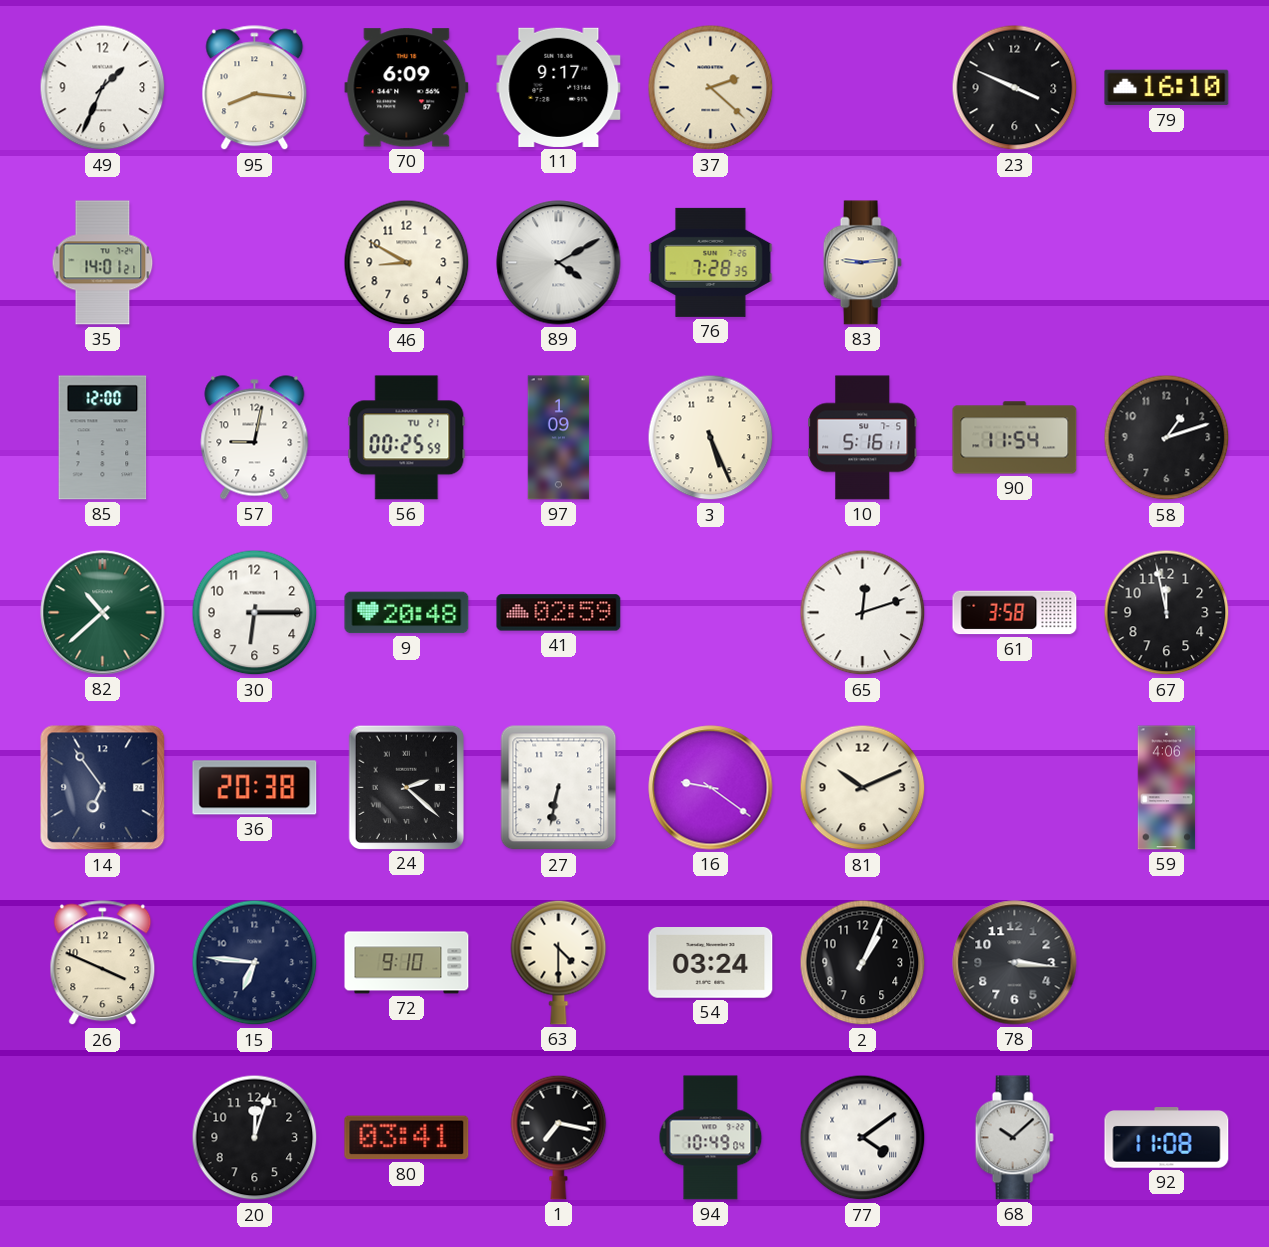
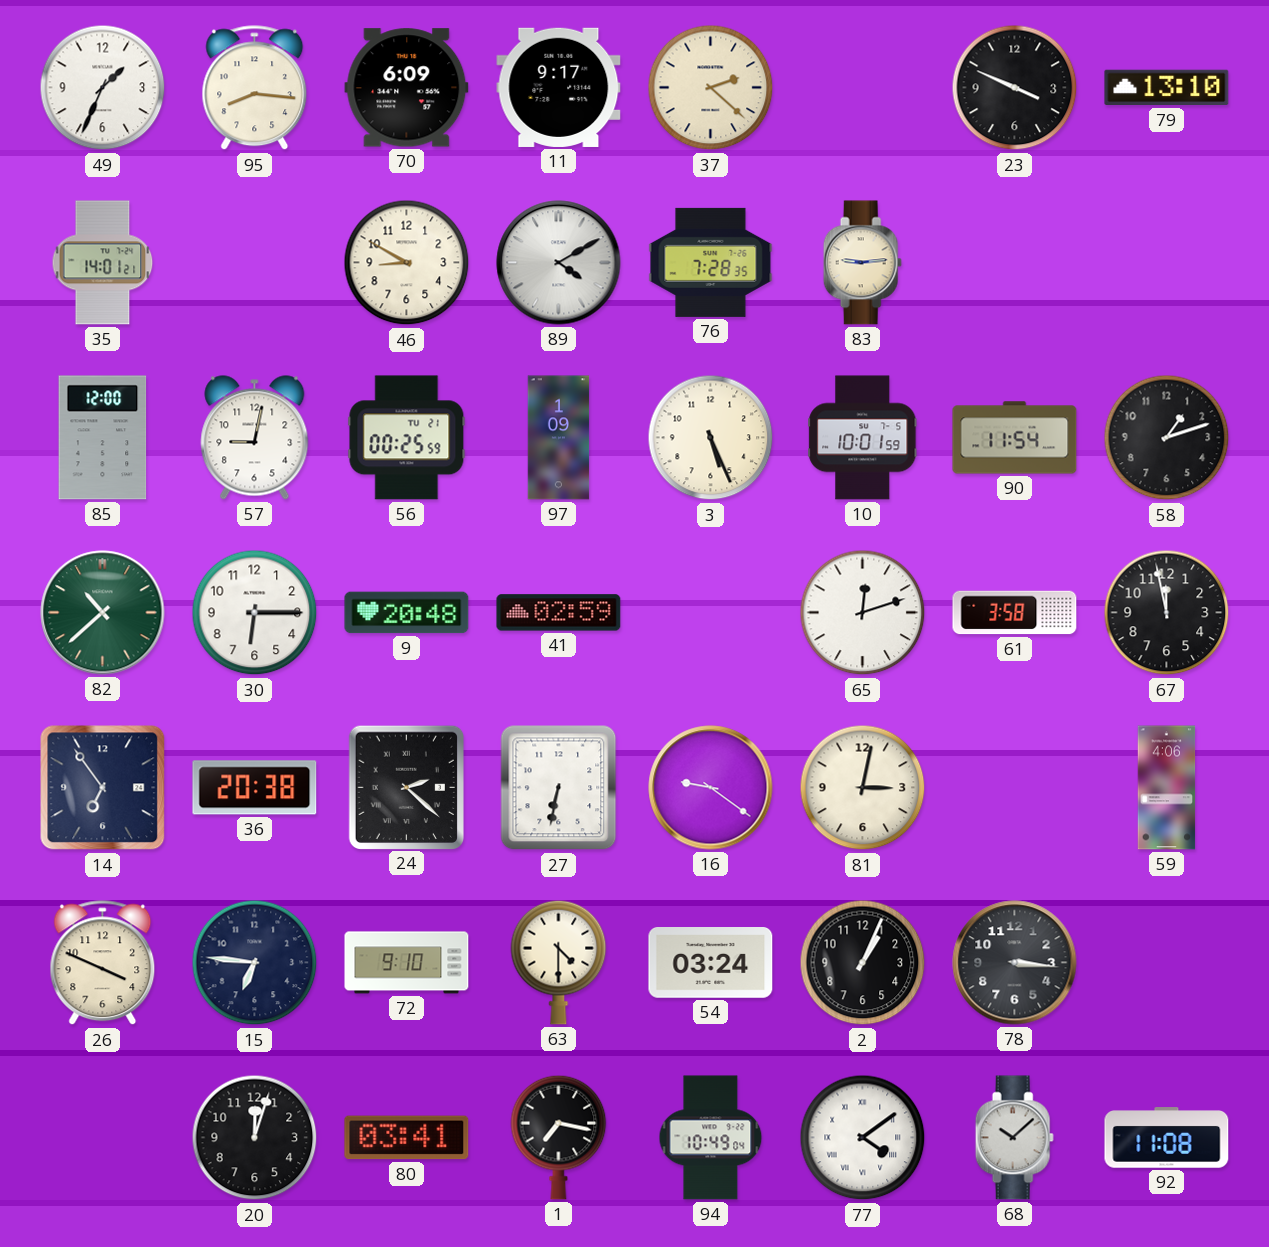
79: 16:10 -> 13:10
10: 5:16 -> 10:01
81: 10:11 -> 3:02
